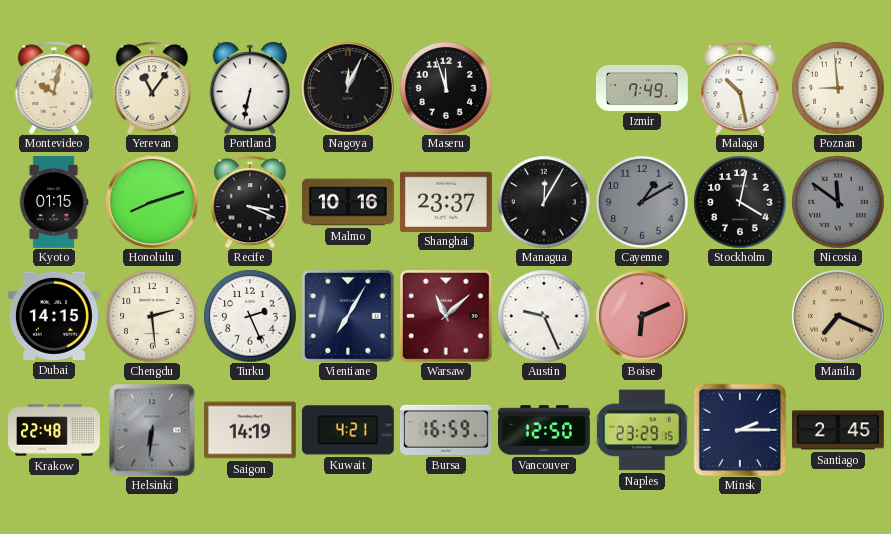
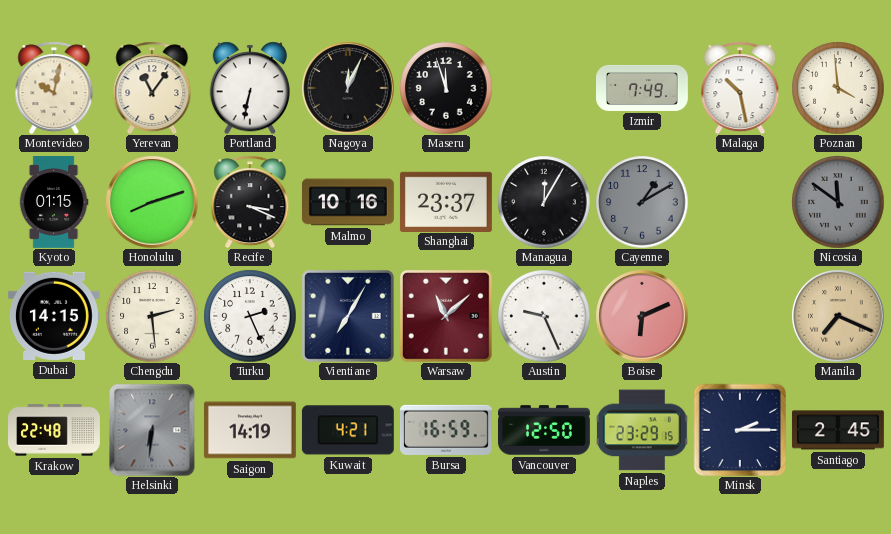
Poznan: 8:59 -> 3:59
Stockholm: 4:02 -> none
